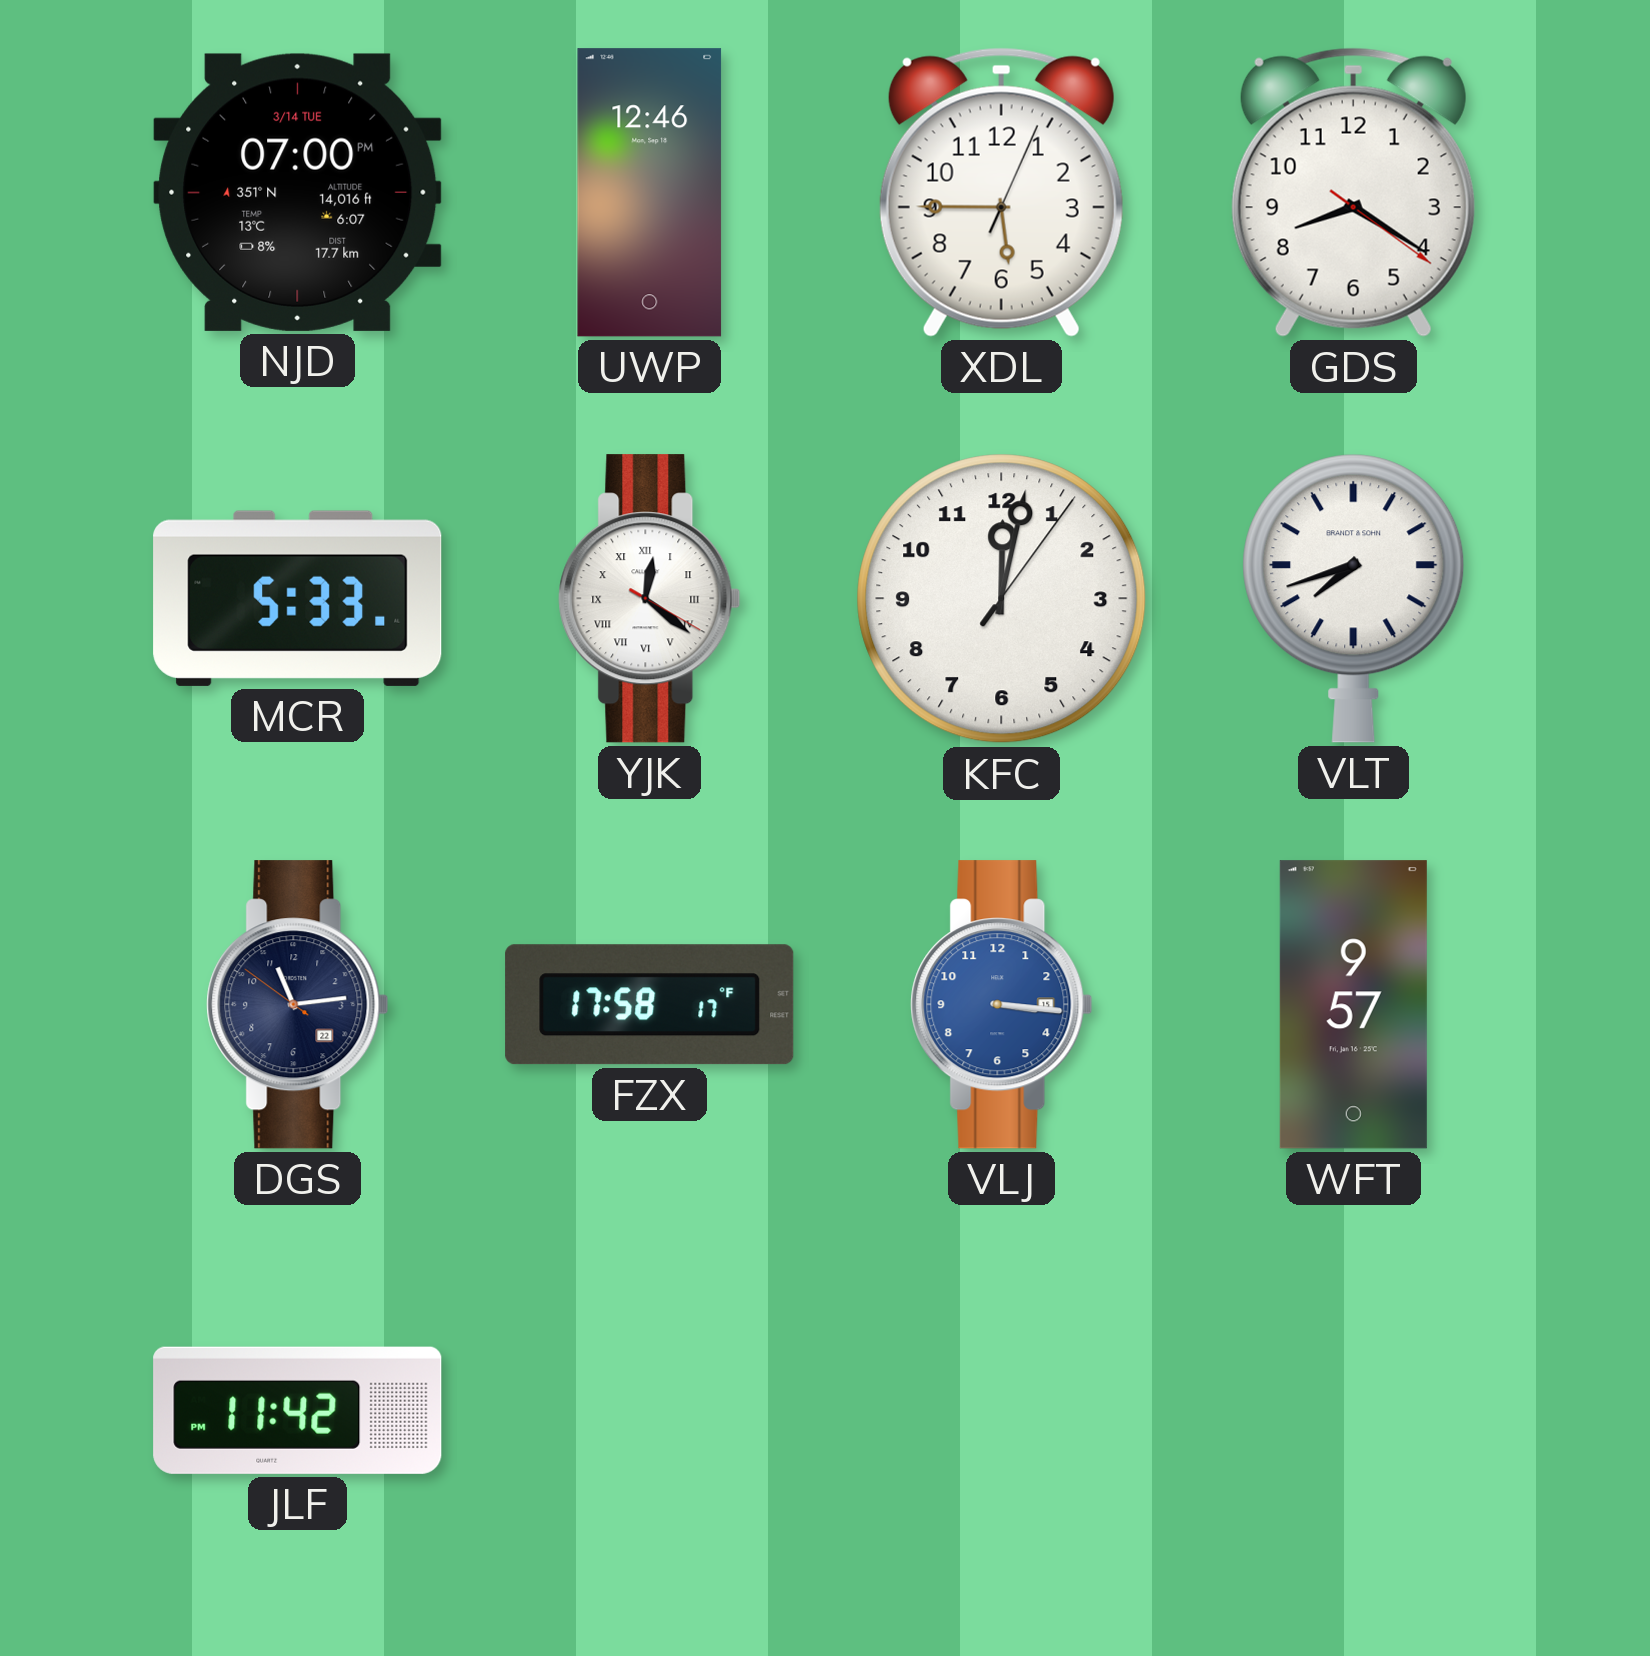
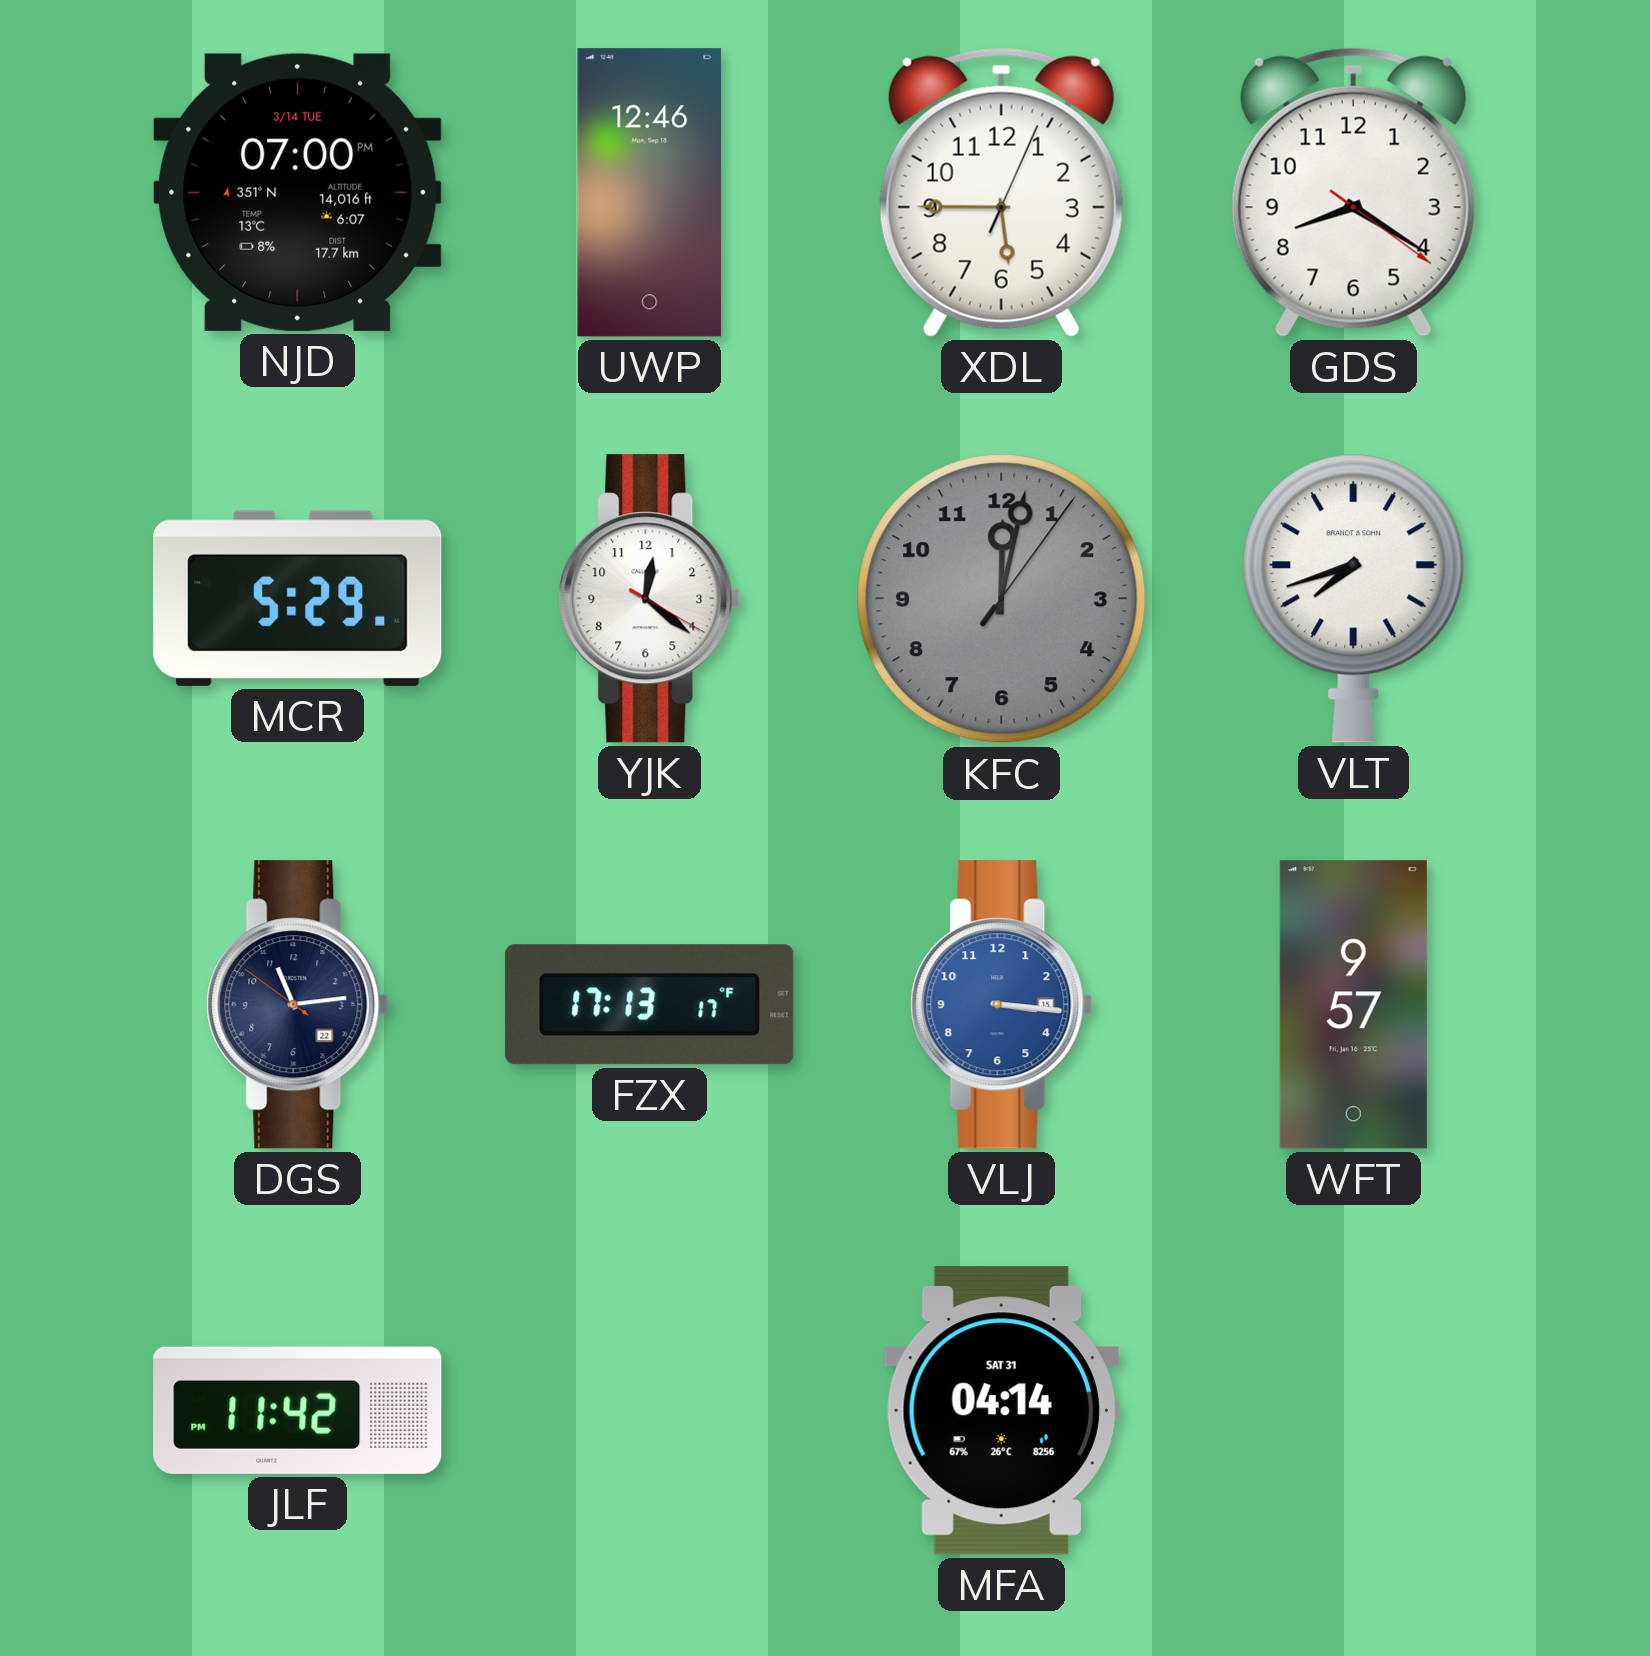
MCR: 5:33 -> 5:29
YJK numerals: Roman -> Arabic
KFC dial: white -> grey
FZX: 17:58 -> 17:13
MFA: none -> 04:14
